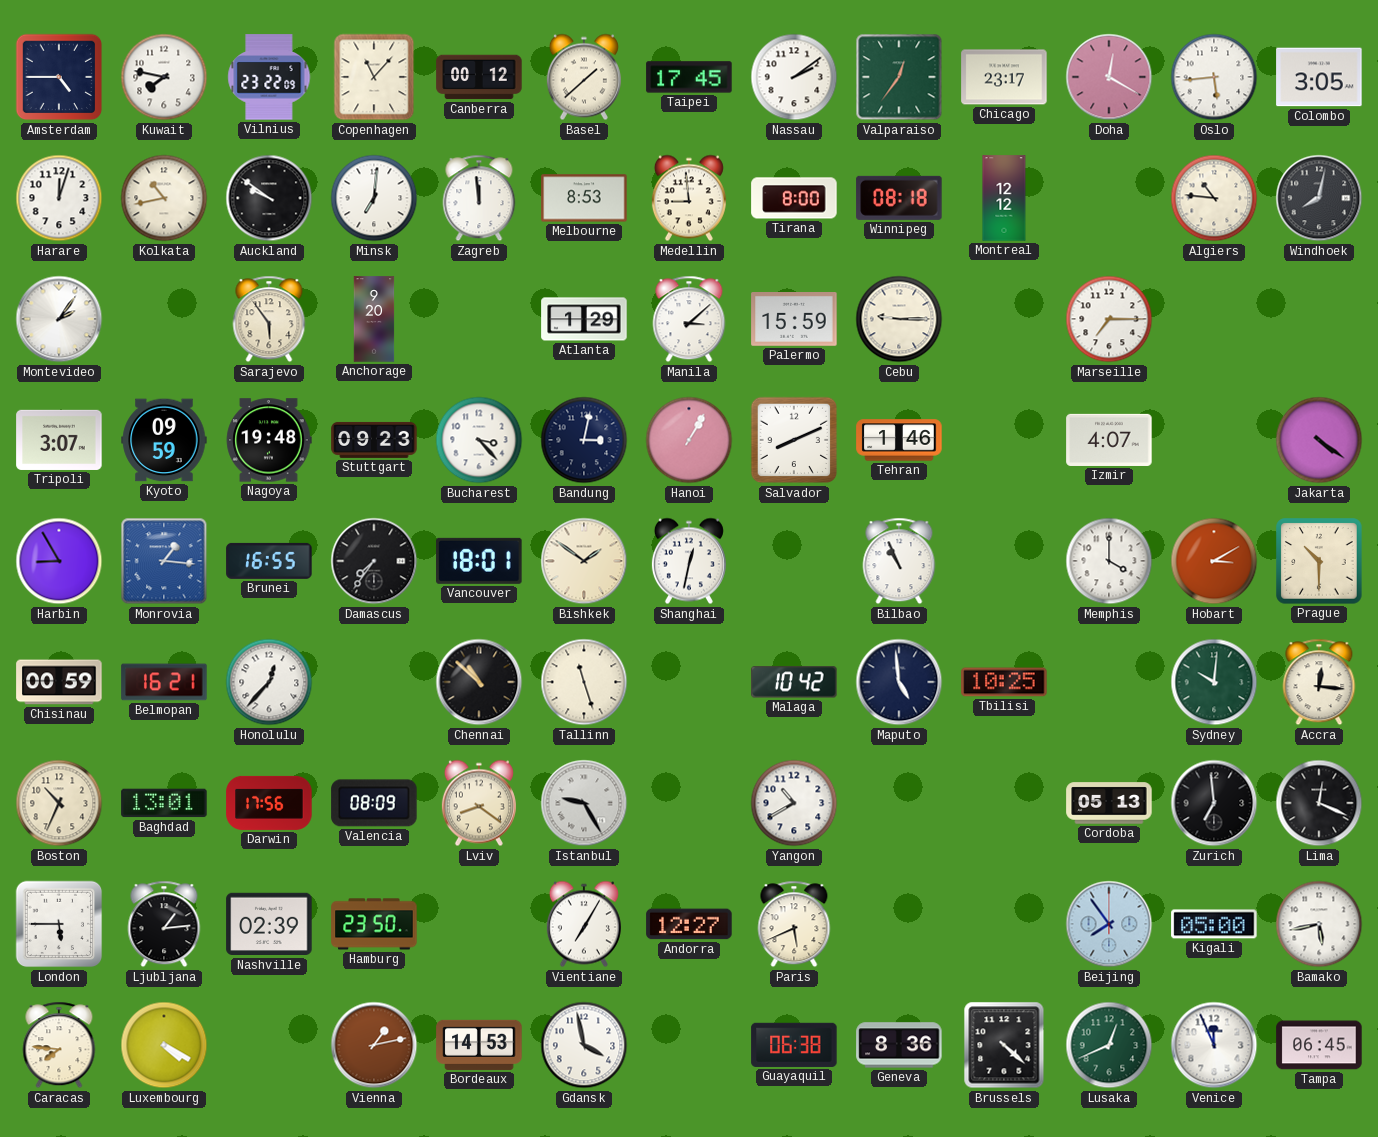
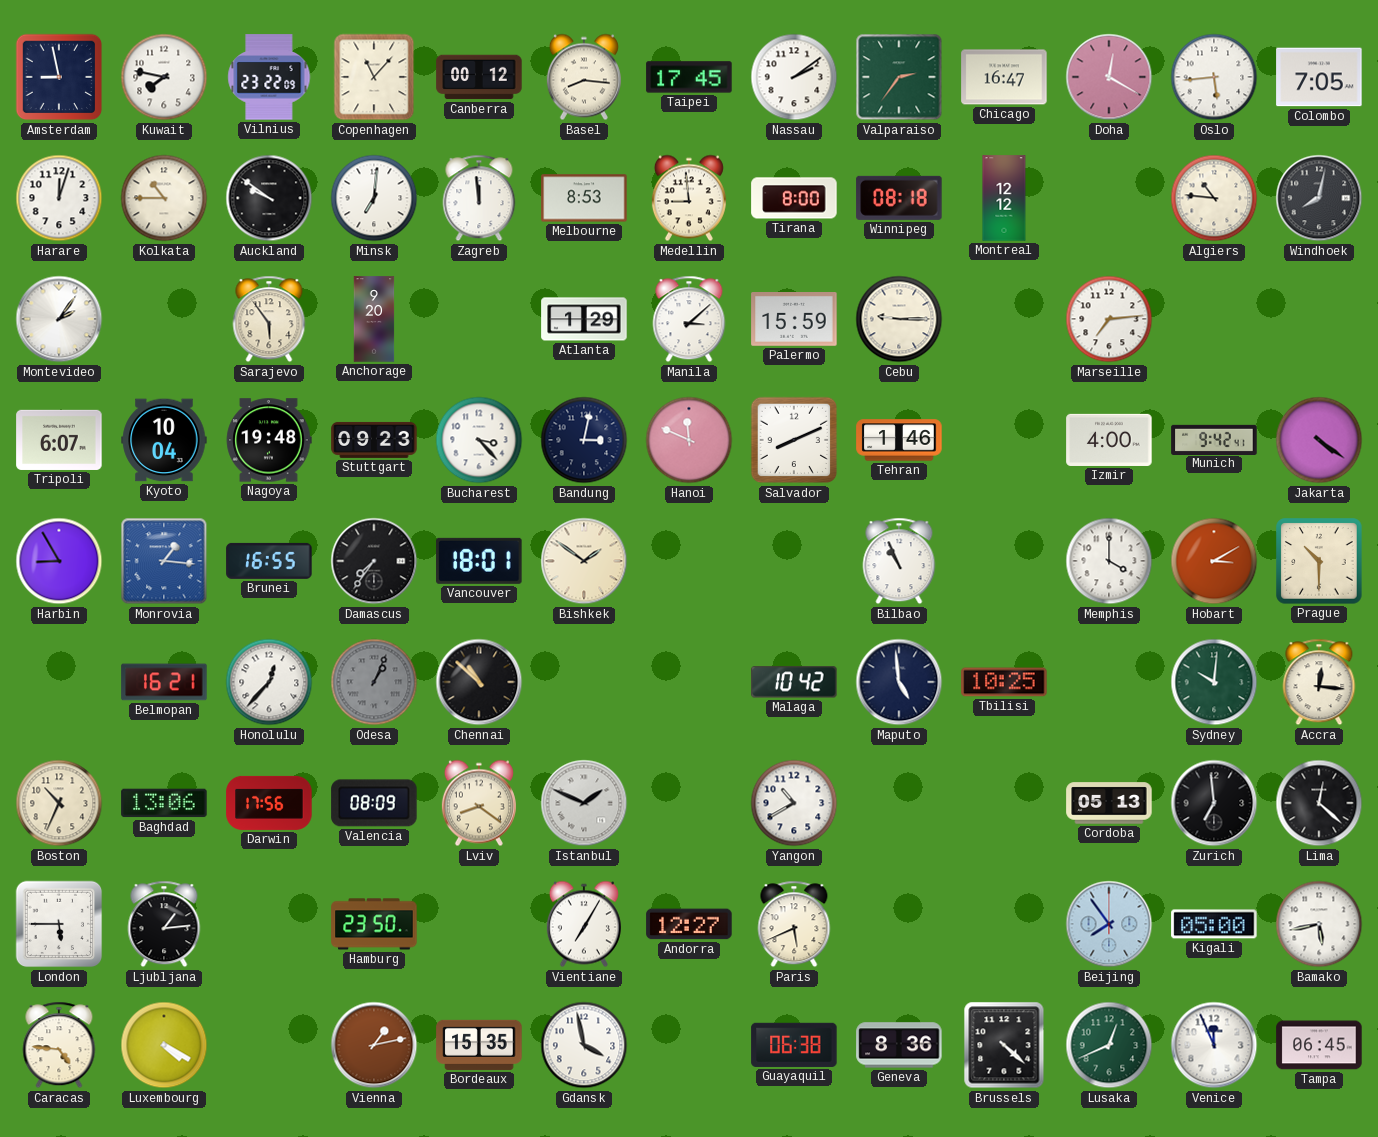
Amsterdam: 4:45 -> 8:58
Basel: 1:38 -> 8:16
Valparaiso: 12:36 -> 2:36
Chicago: 23:17 -> 16:47
Colombo: 3:05 -> 7:05
Kolkata: 10:43 -> 10:45
Marseille: 7:15 -> 7:14
Tripoli: 3:07 -> 6:07
Kyoto: 09:59 -> 10:04
Hanoi: 1:05 -> 11:49
Izmir: 4:07 -> 4:00
Munich: none -> 9:42
Shanghai: 12:32 -> none
Chisinau: 00:59 -> none
Odesa: none -> 1:04
Tallinn: 11:27 -> none
Baghdad: 13:01 -> 13:06
Istanbul: 9:25 -> 1:49
Lima: 12:19 -> 12:22
Nashville: 02:39 -> none
Caracas: 7:46 -> 4:46
Bordeaux: 14:53 -> 15:35
